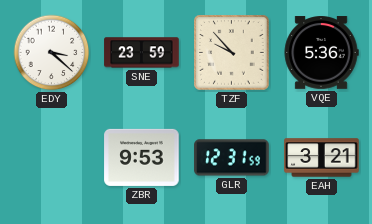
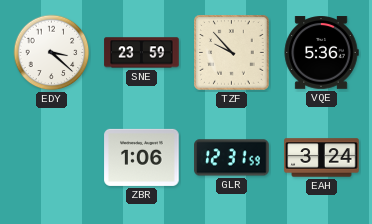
ZBR: 9:53 -> 1:06
EAH: 3:21 -> 3:24
